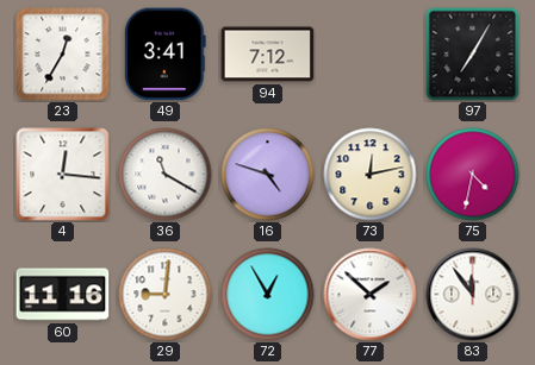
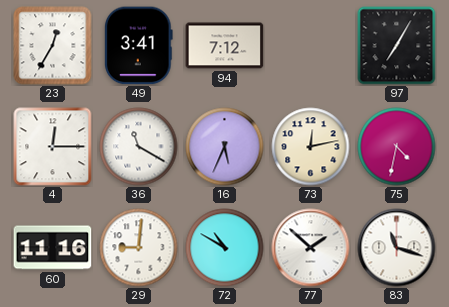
4: 12:16 -> 12:15
16: 4:48 -> 5:34
72: 12:55 -> 10:50
83: 11:54 -> 11:18
